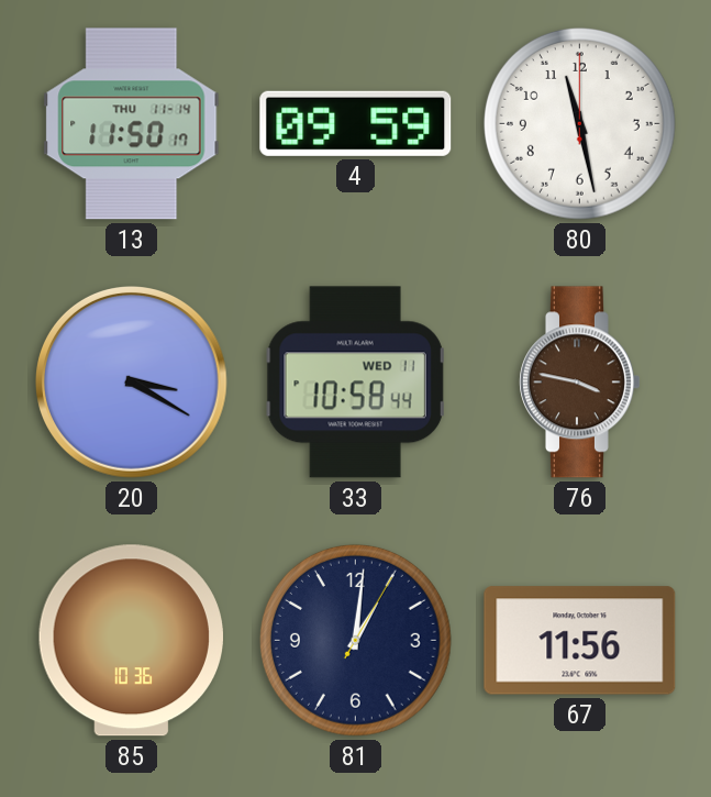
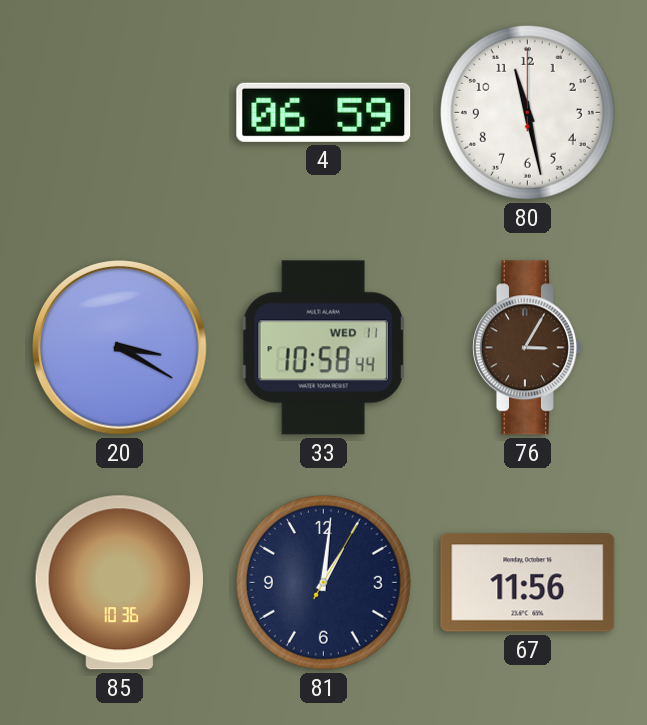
13: 11:50 -> none
4: 09:59 -> 06:59
76: 3:47 -> 3:05
